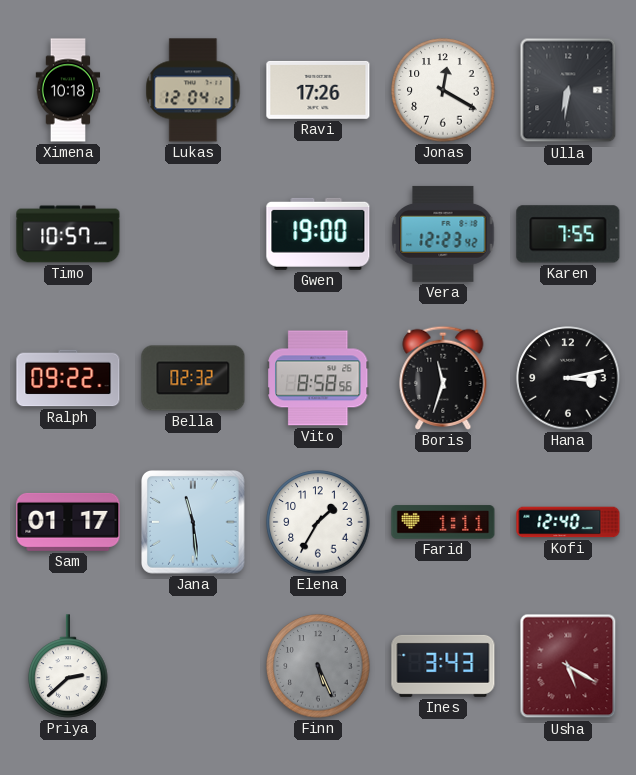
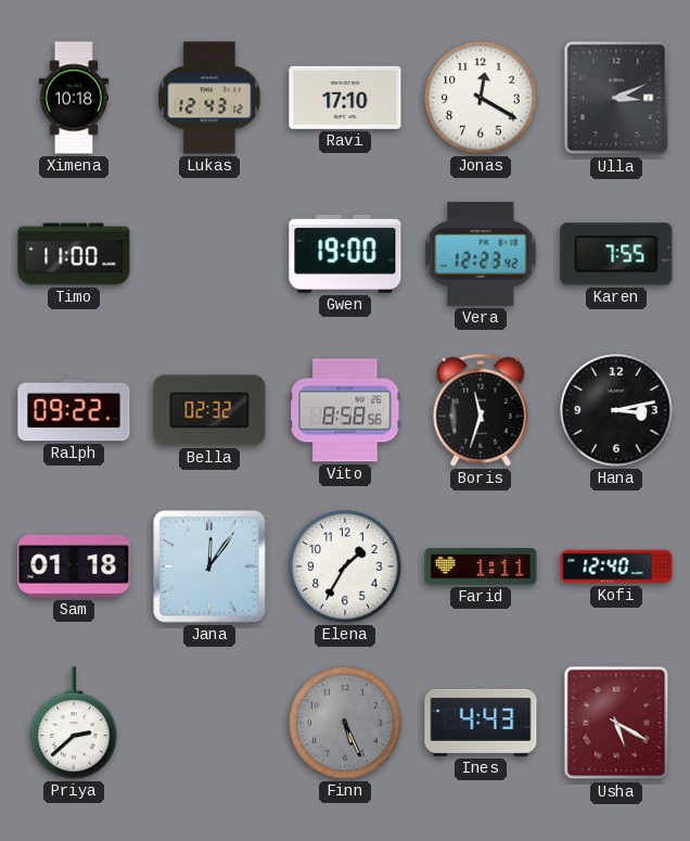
Lukas: 12:04 -> 12:43
Ravi: 17:26 -> 17:10
Ulla: 6:31 -> 3:11
Timo: 10:57 -> 11:00
Sam: 01:17 -> 01:18
Jana: 11:29 -> 12:06
Ines: 3:43 -> 4:43
